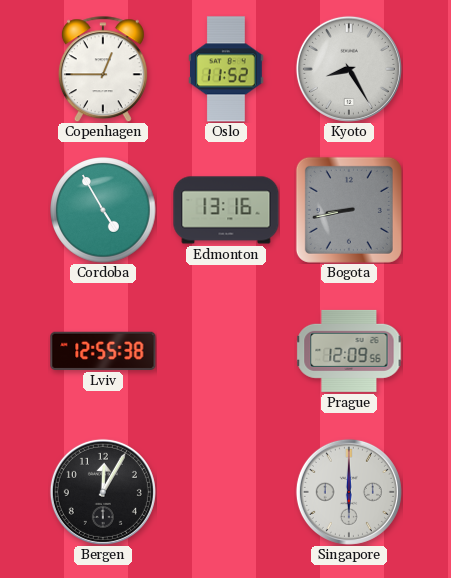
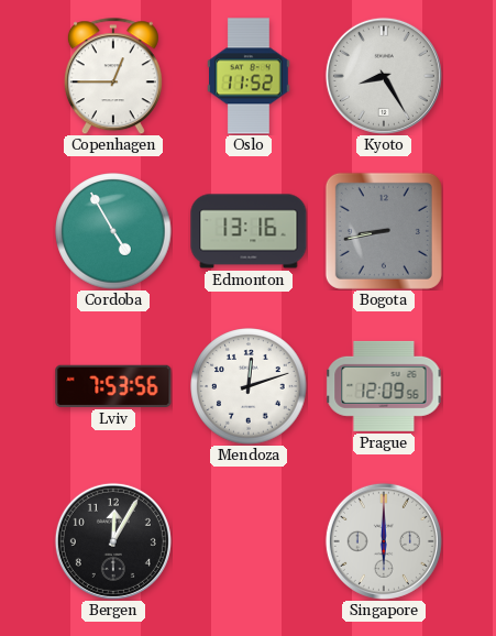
Lviv: 12:55 -> 7:53
Mendoza: none -> 12:12
